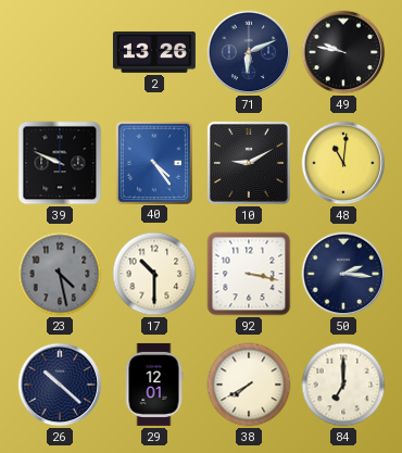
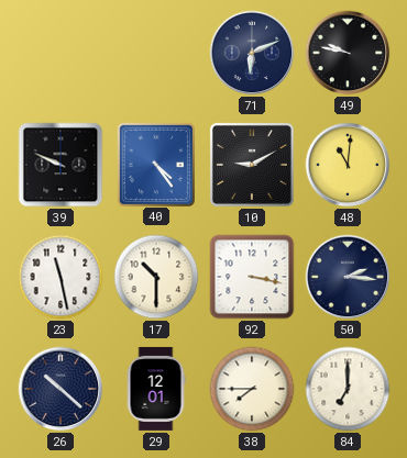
2: 13:26 -> none
23: 4:28 -> 11:28
23 dial: grey -> white
38: 7:40 -> 7:45
